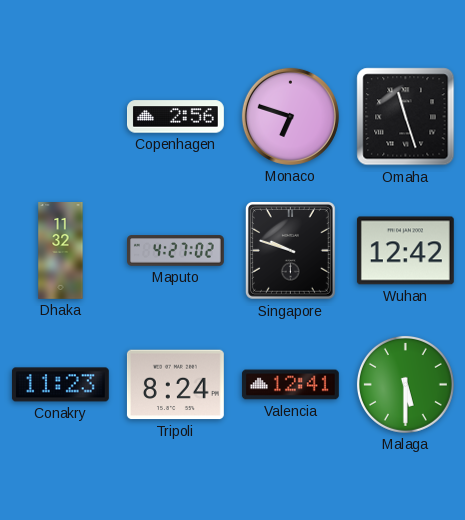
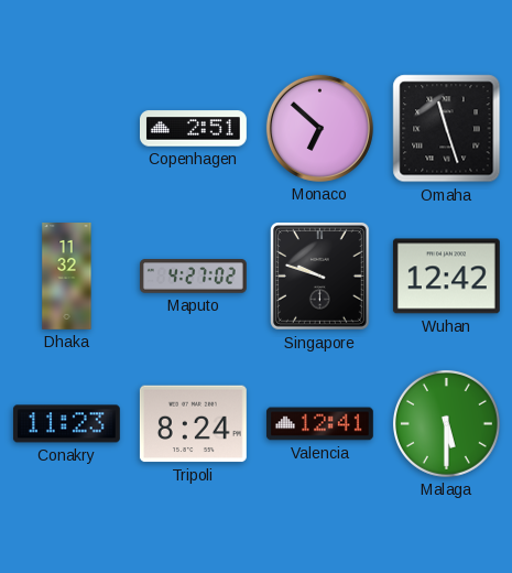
Copenhagen: 2:56 -> 2:51
Monaco: 6:48 -> 6:52
